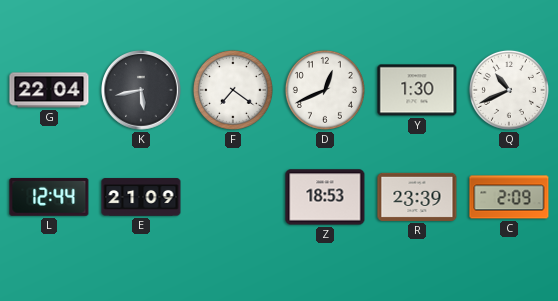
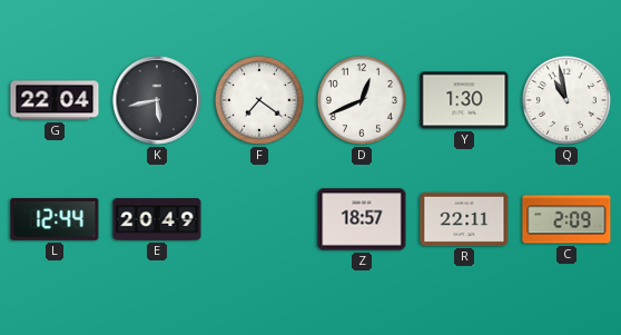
Q: 10:41 -> 10:58
E: 21:09 -> 20:49
Z: 18:53 -> 18:57
R: 23:39 -> 22:11
